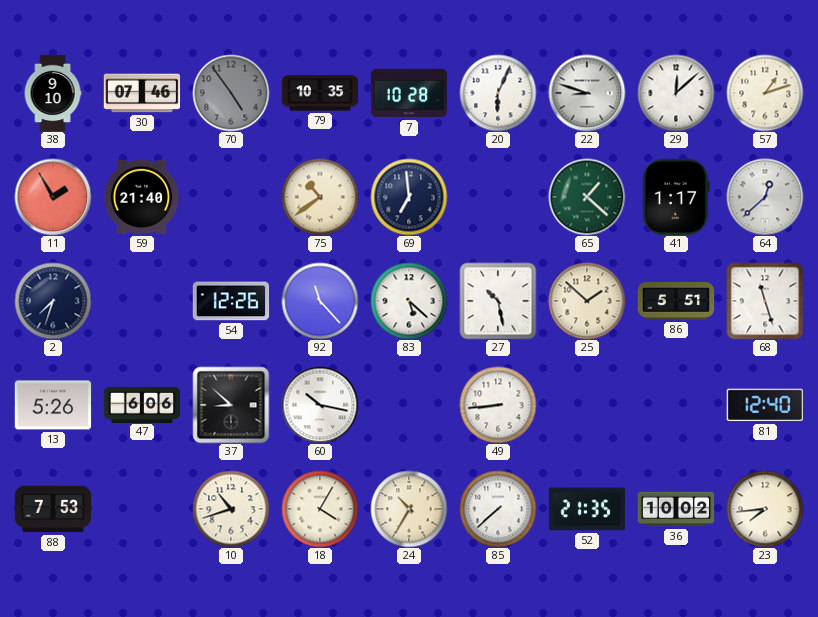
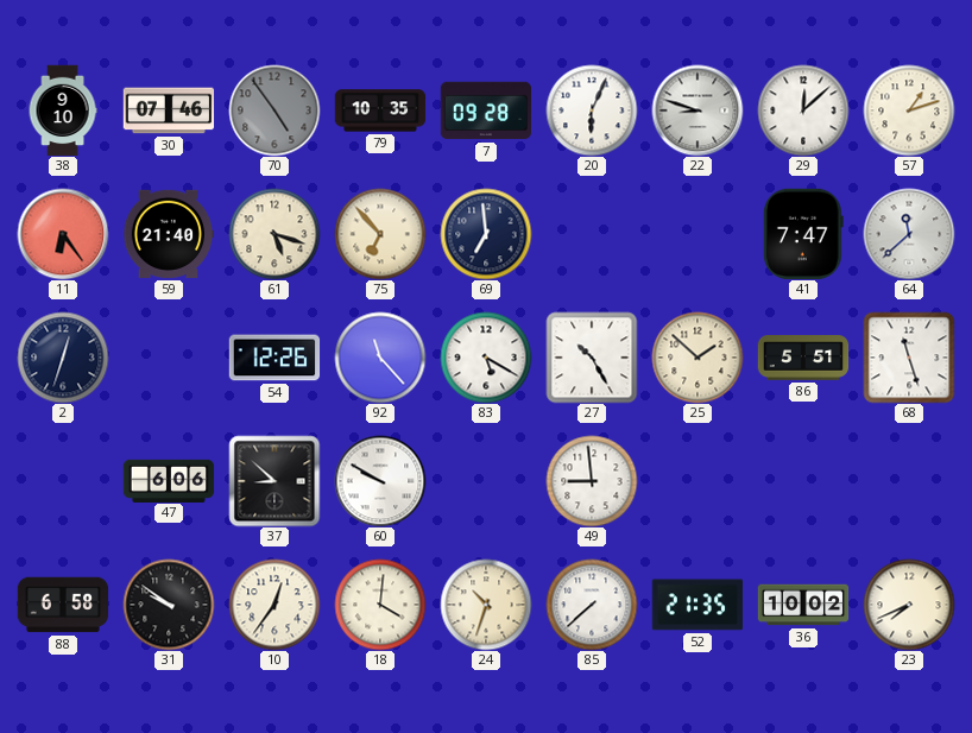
7: 10:28 -> 09:28
11: 1:55 -> 6:24
61: none -> 5:18
75: 10:39 -> 6:53
65: 1:22 -> none
41: 1:17 -> 7:47
64: 12:38 -> 11:38
2: 7:33 -> 12:33
83: 5:22 -> 5:20
27: 10:28 -> 10:25
13: 5:26 -> none
60: 10:17 -> 9:50
49: 8:44 -> 8:59
81: 12:40 -> none
88: 7:53 -> 6:58
31: none -> 9:51
10: 10:42 -> 12:36
18: 4:05 -> 4:01
24: 10:35 -> 10:33
23: 7:44 -> 7:41
